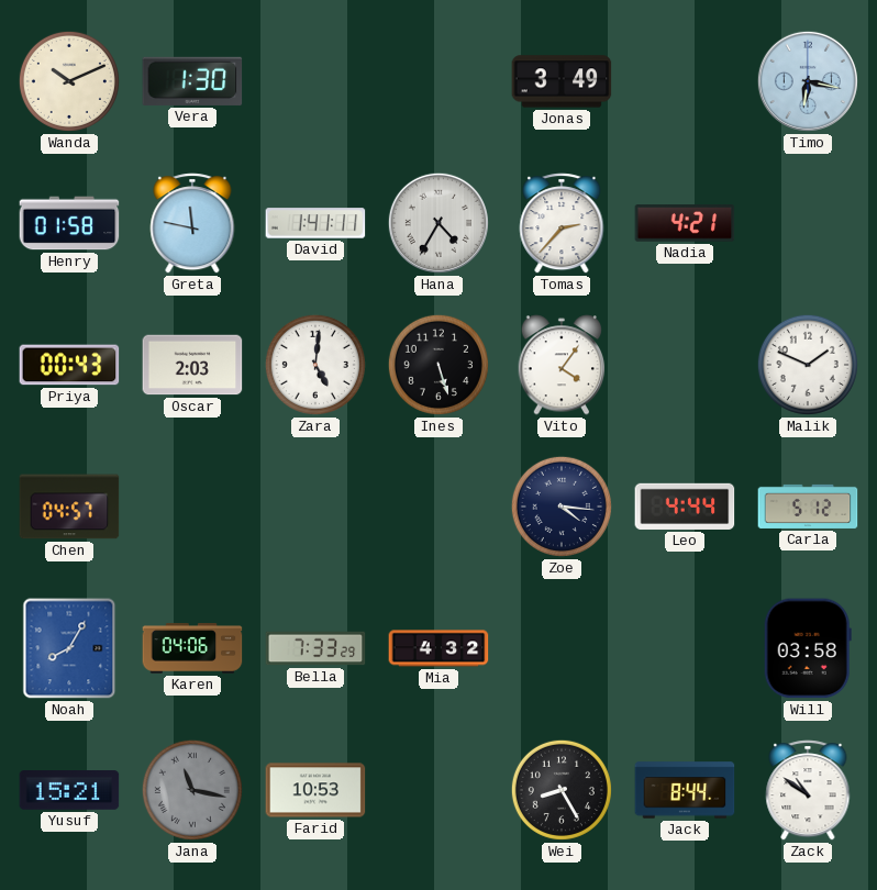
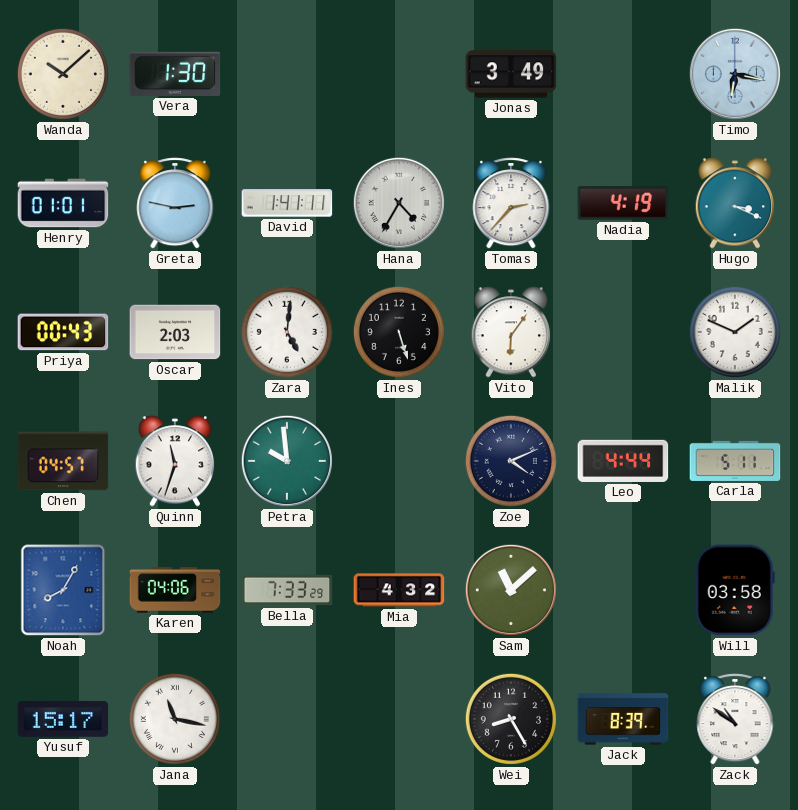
Wanda: 10:11 -> 10:08
Henry: 01:58 -> 01:01
Greta: 11:47 -> 2:47
Nadia: 4:21 -> 4:19
Hugo: none -> 3:19
Vito: 4:06 -> 6:06
Quinn: none -> 11:33
Petra: none -> 9:59
Zoe: 4:16 -> 4:11
Carla: 5:12 -> 5:11
Sam: none -> 11:08
Yusuf: 15:21 -> 15:17
Jana dial: grey -> white
Farid: 10:53 -> none
Jack: 8:44 -> 8:39
